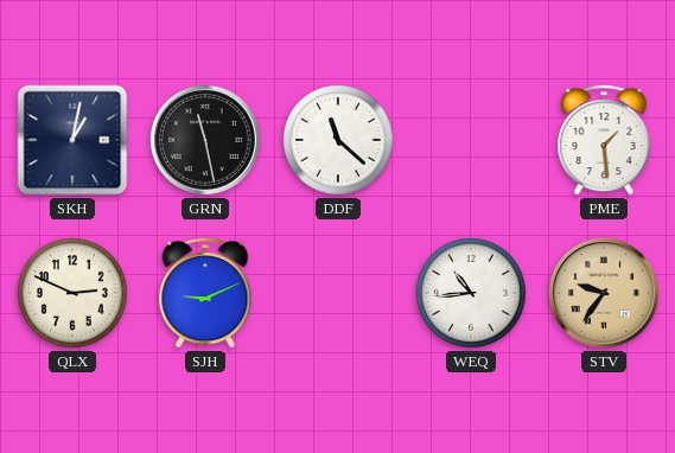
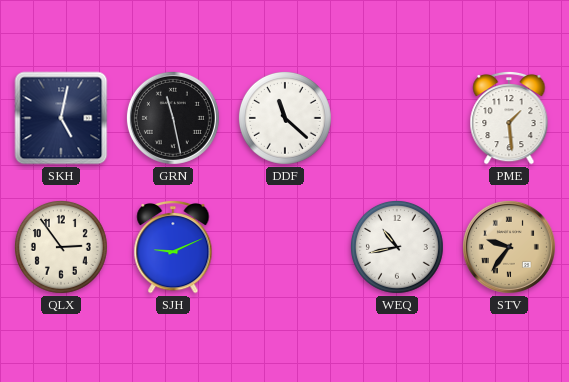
SKH: 1:02 -> 5:02
QLX: 2:49 -> 2:54
WEQ: 10:44 -> 10:43
